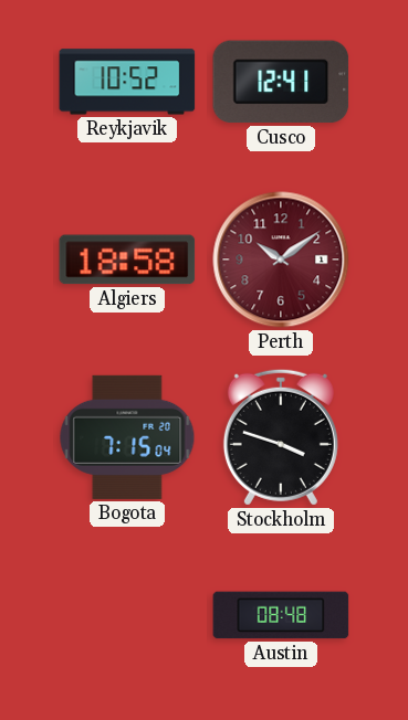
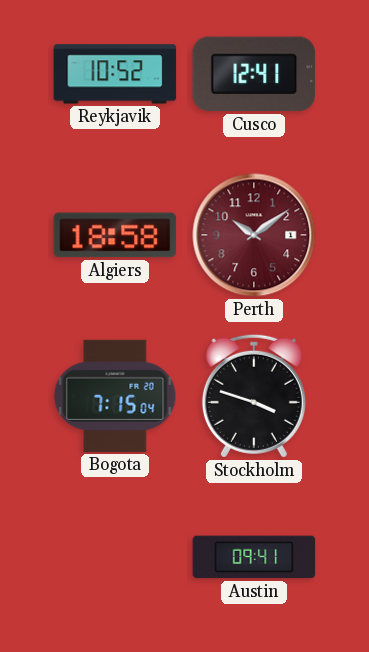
Austin: 08:48 -> 09:41
